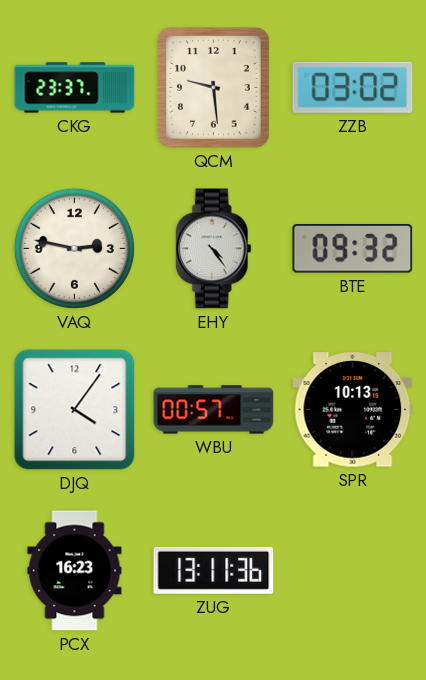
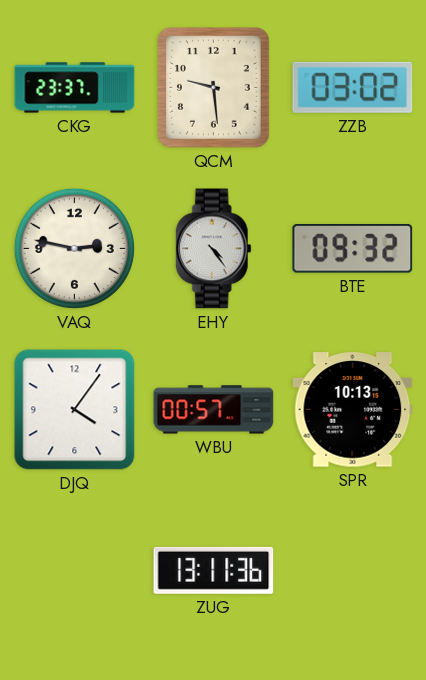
PCX: 16:23 -> none
